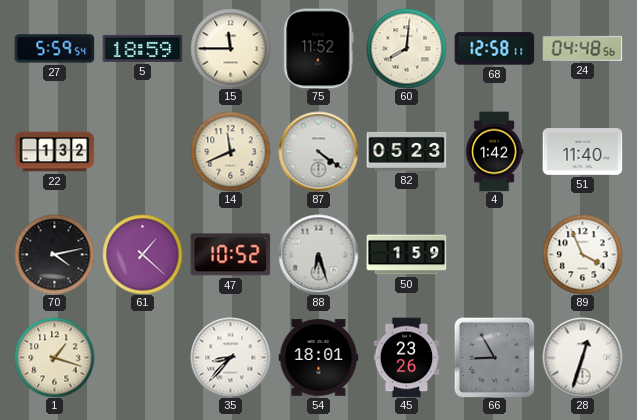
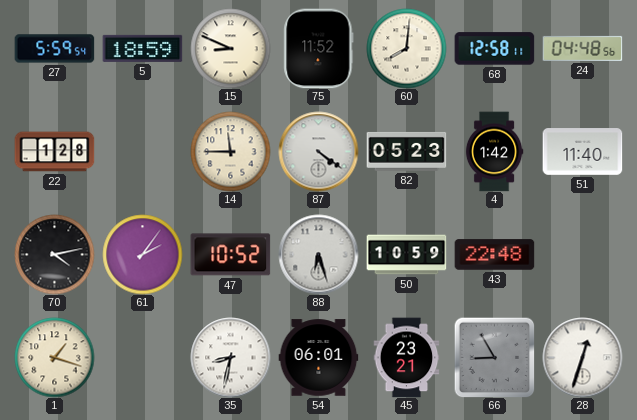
15: 11:45 -> 8:49
22: 1:32 -> 1:28
14: 11:41 -> 11:45
61: 1:22 -> 2:06
50: 1:59 -> 10:59
43: none -> 22:48
89: 3:56 -> none
35: 8:37 -> 8:32
54: 18:01 -> 06:01
45: 23:26 -> 23:21
